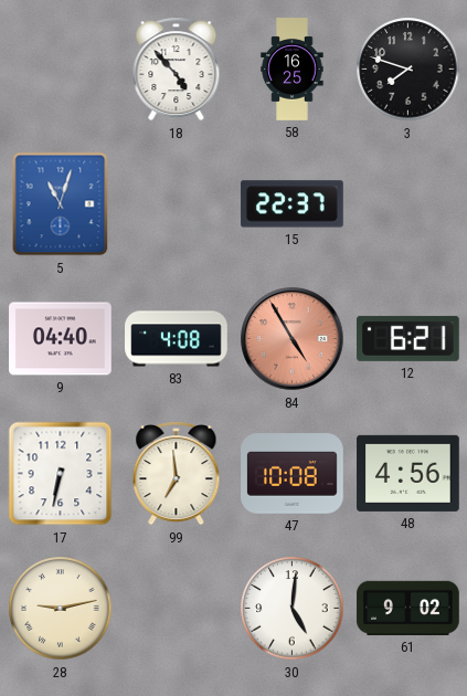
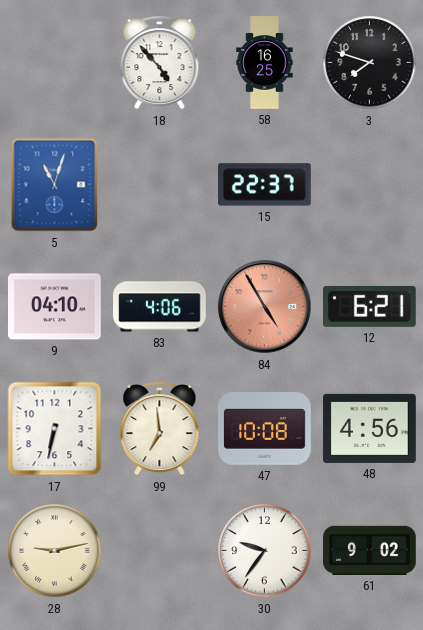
9: 04:40 -> 04:10
83: 4:08 -> 4:06
30: 5:01 -> 9:36
